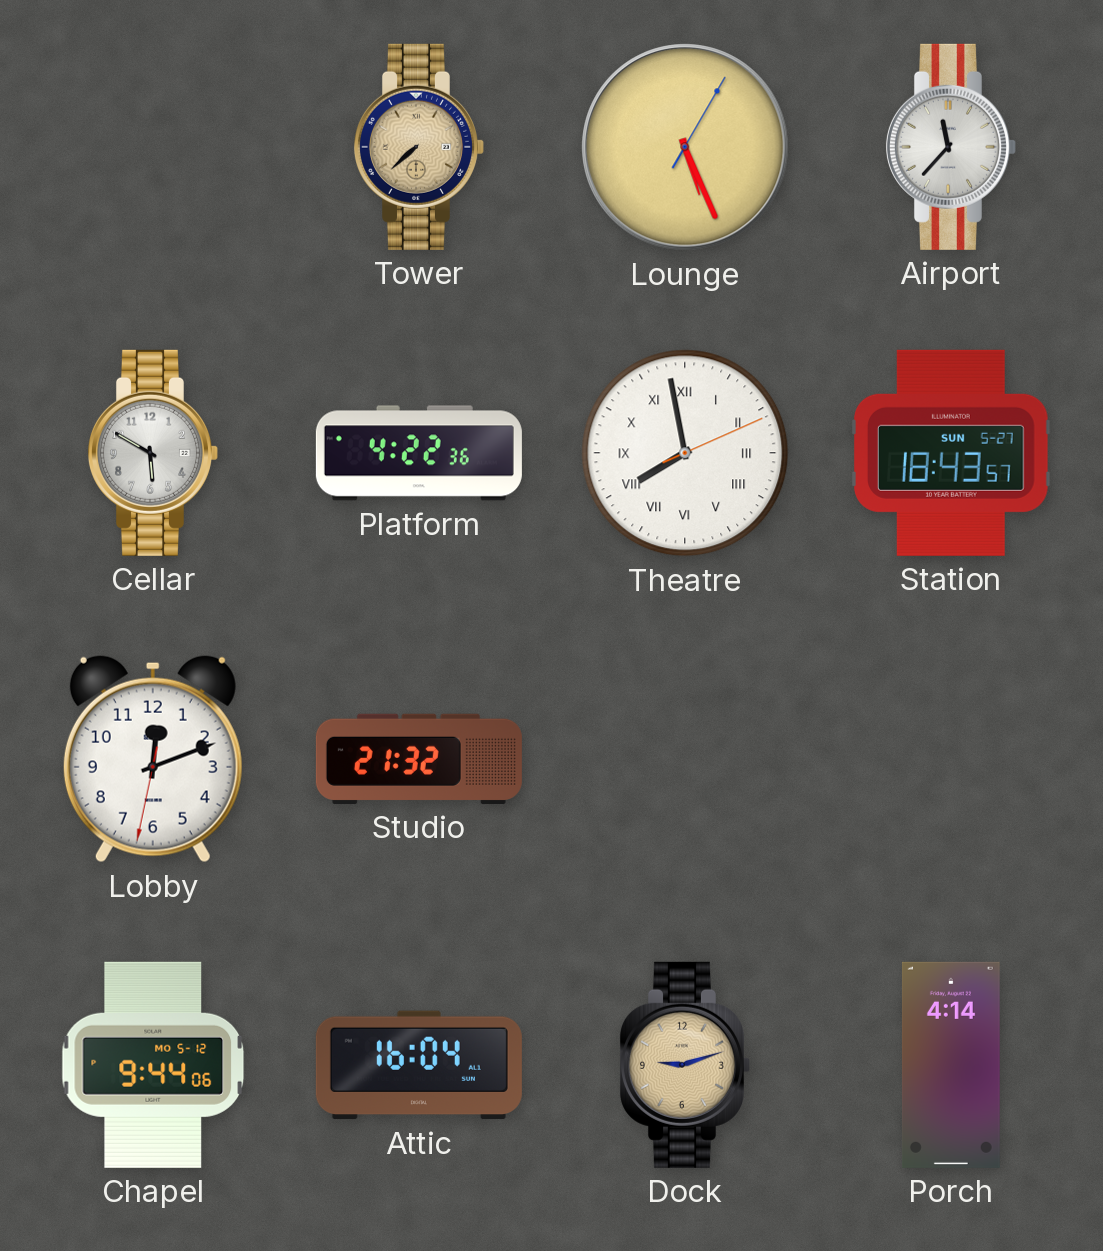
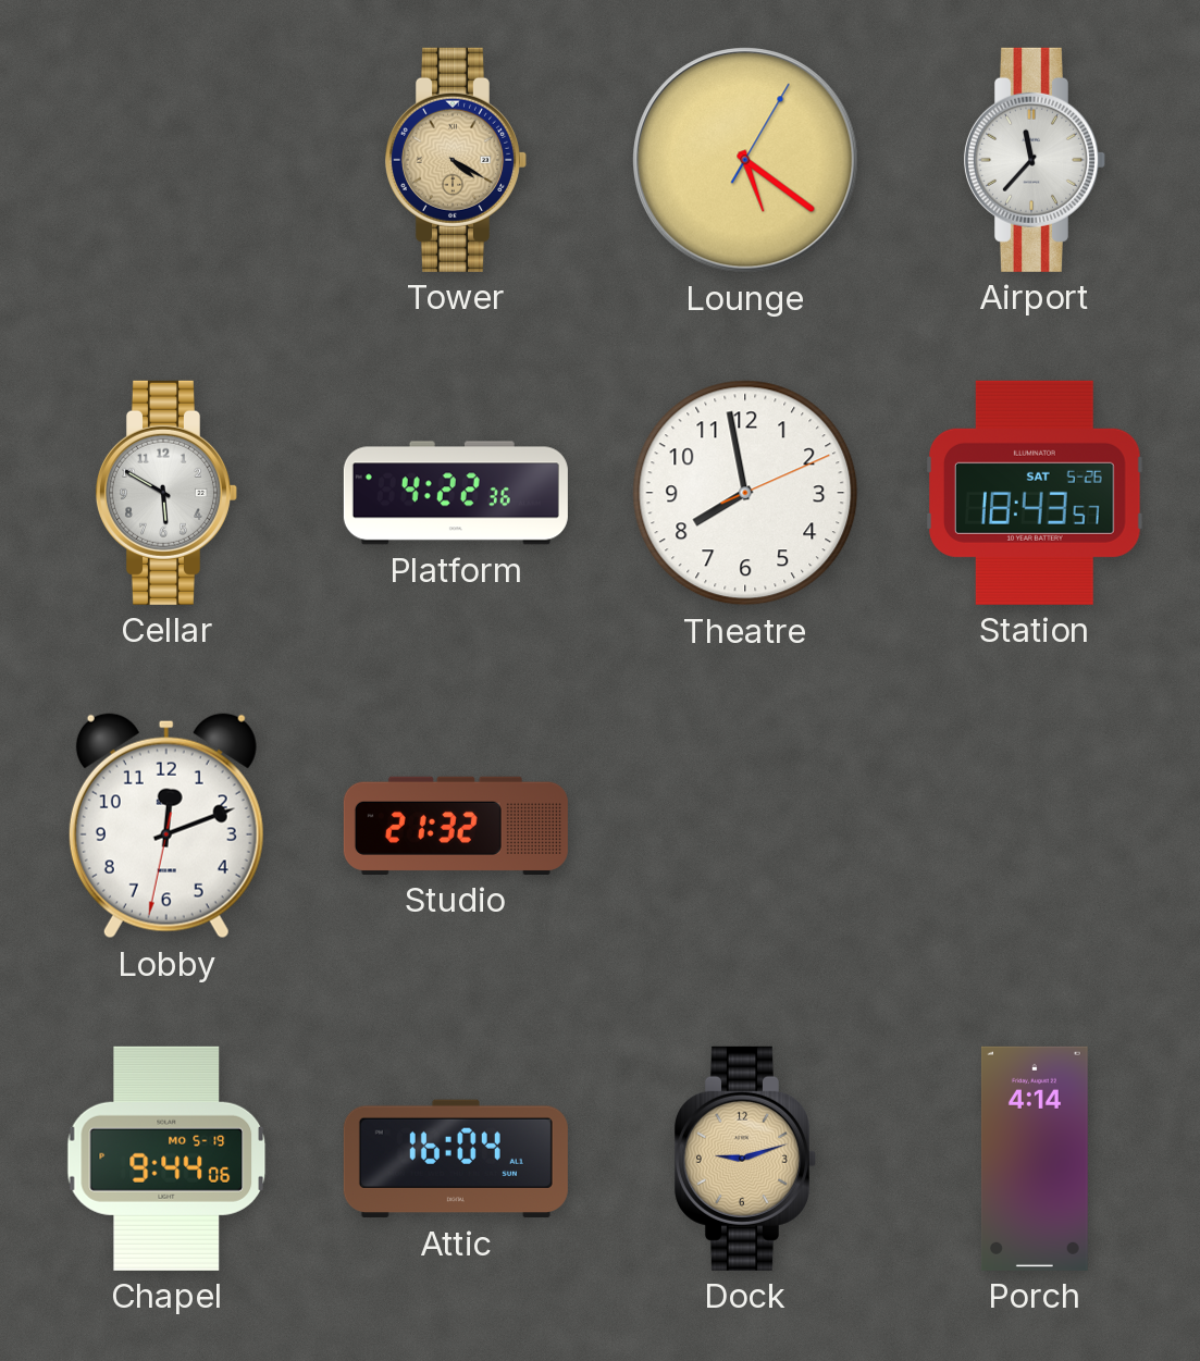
Tower: 7:38 -> 4:20
Lounge: 5:26 -> 5:21
Theatre numerals: Roman -> Arabic
Station date: SUN 5-27 -> SAT 5-26
Chapel date: MO 5-12 -> MO 5-19
